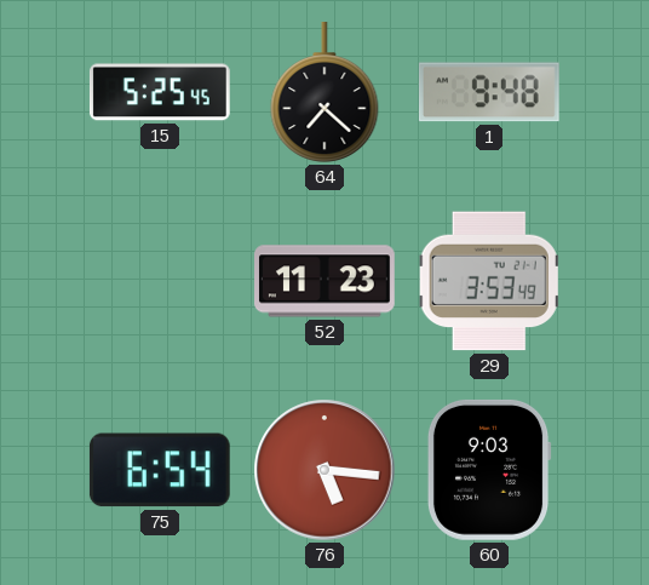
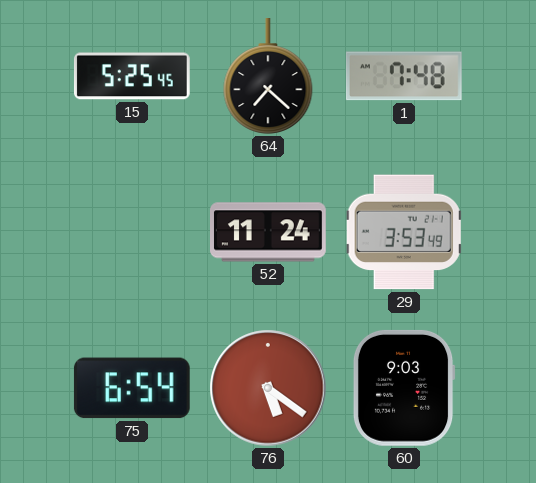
1: 9:48 -> 7:48
52: 11:23 -> 11:24
76: 5:16 -> 5:21
